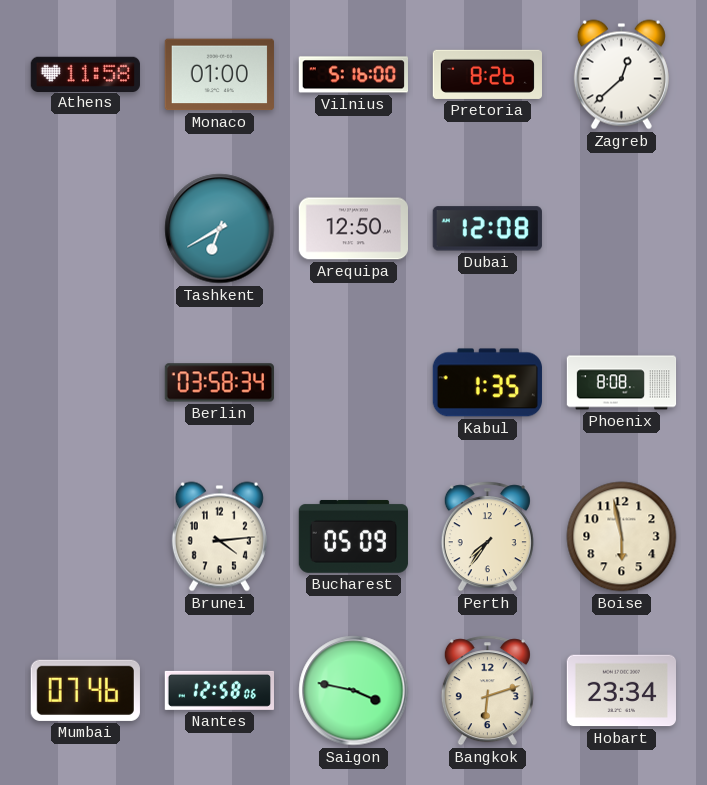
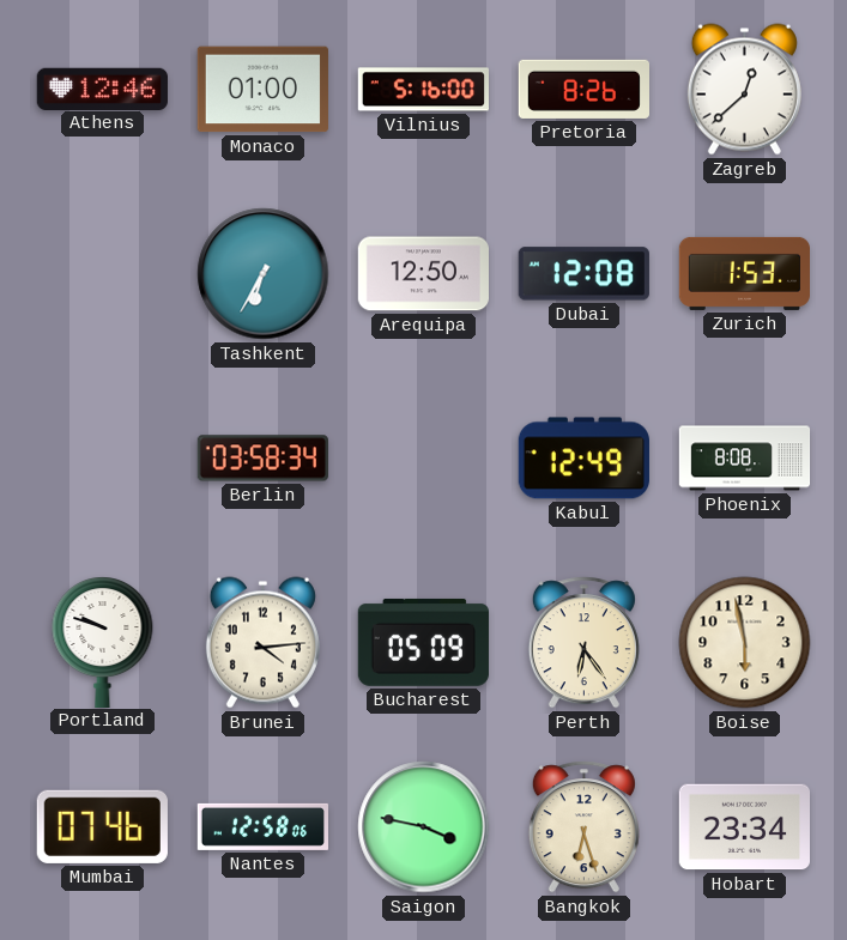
Athens: 11:58 -> 12:46
Tashkent: 6:40 -> 6:35
Zurich: none -> 1:53
Kabul: 1:35 -> 12:49
Portland: none -> 9:48
Perth: 7:36 -> 6:24
Bangkok: 6:12 -> 6:27
